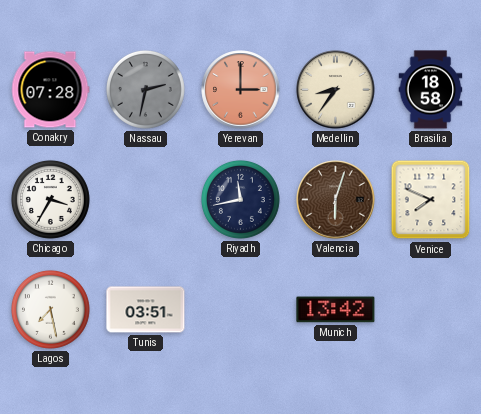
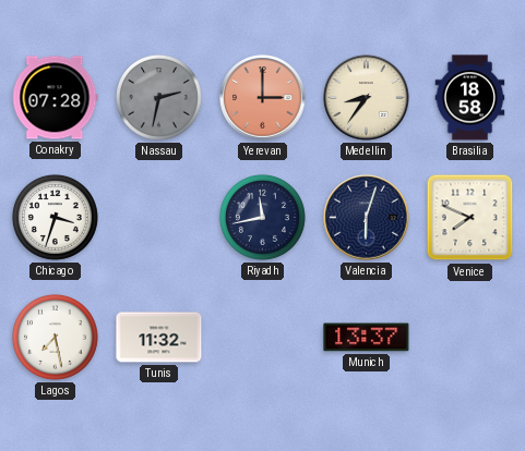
Chicago: 3:35 -> 3:33
Valencia dial: brown -> navy
Tunis: 03:51 -> 11:32
Munich: 13:42 -> 13:37
